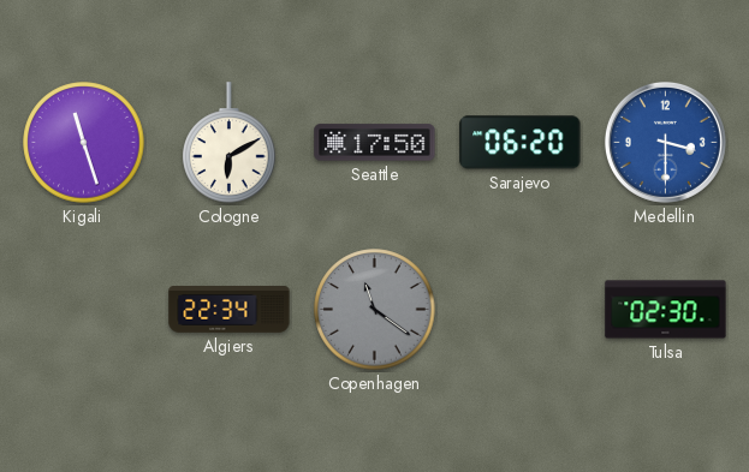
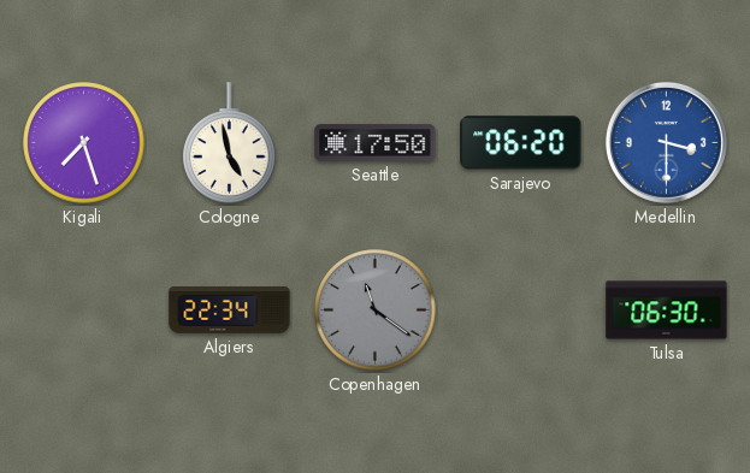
Kigali: 11:27 -> 7:27
Cologne: 6:10 -> 4:58
Tulsa: 02:30 -> 06:30
